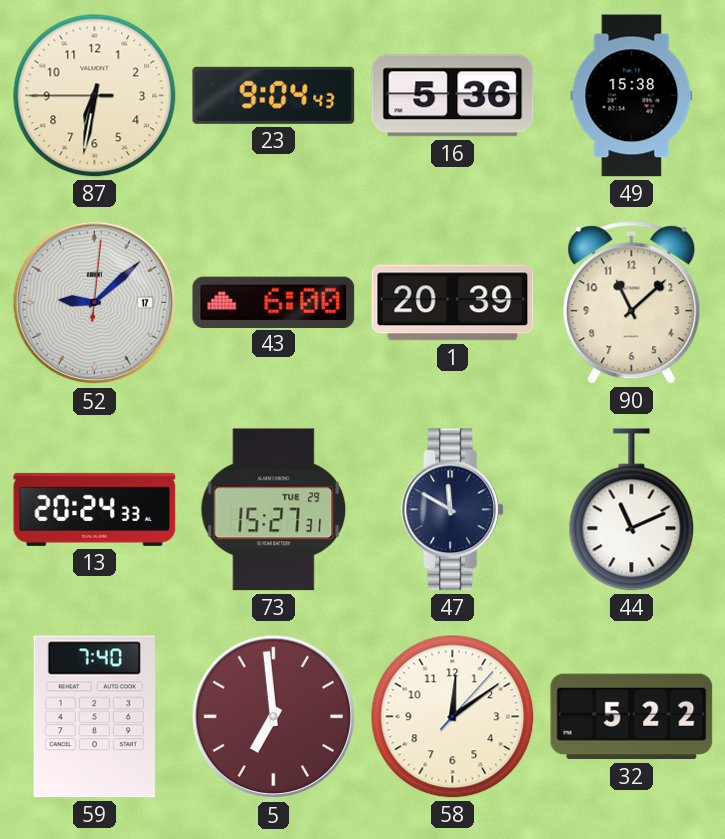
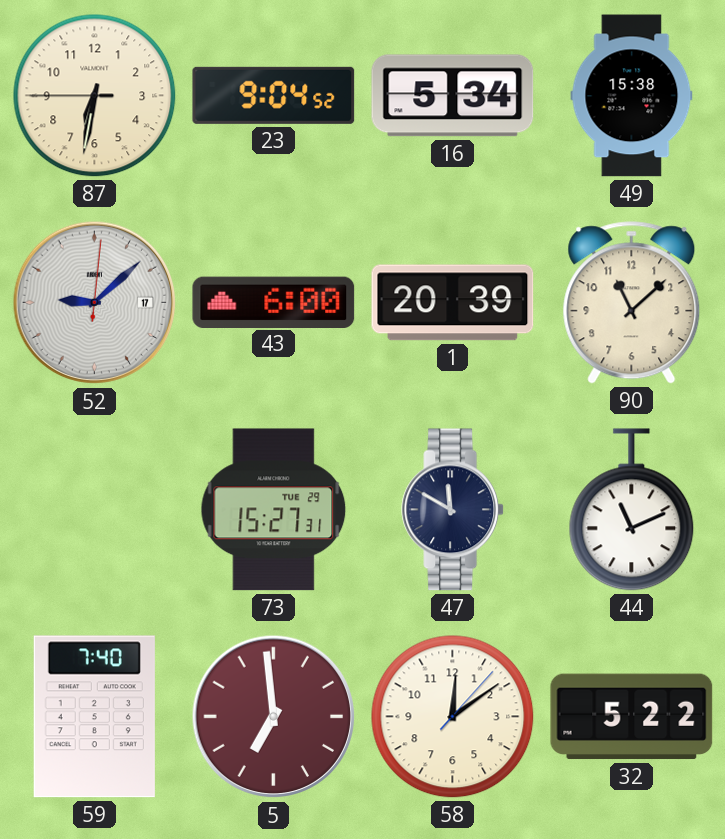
23: 9:04:43 -> 9:04:52
16: 5:36 -> 5:34
13: 20:24 -> none
